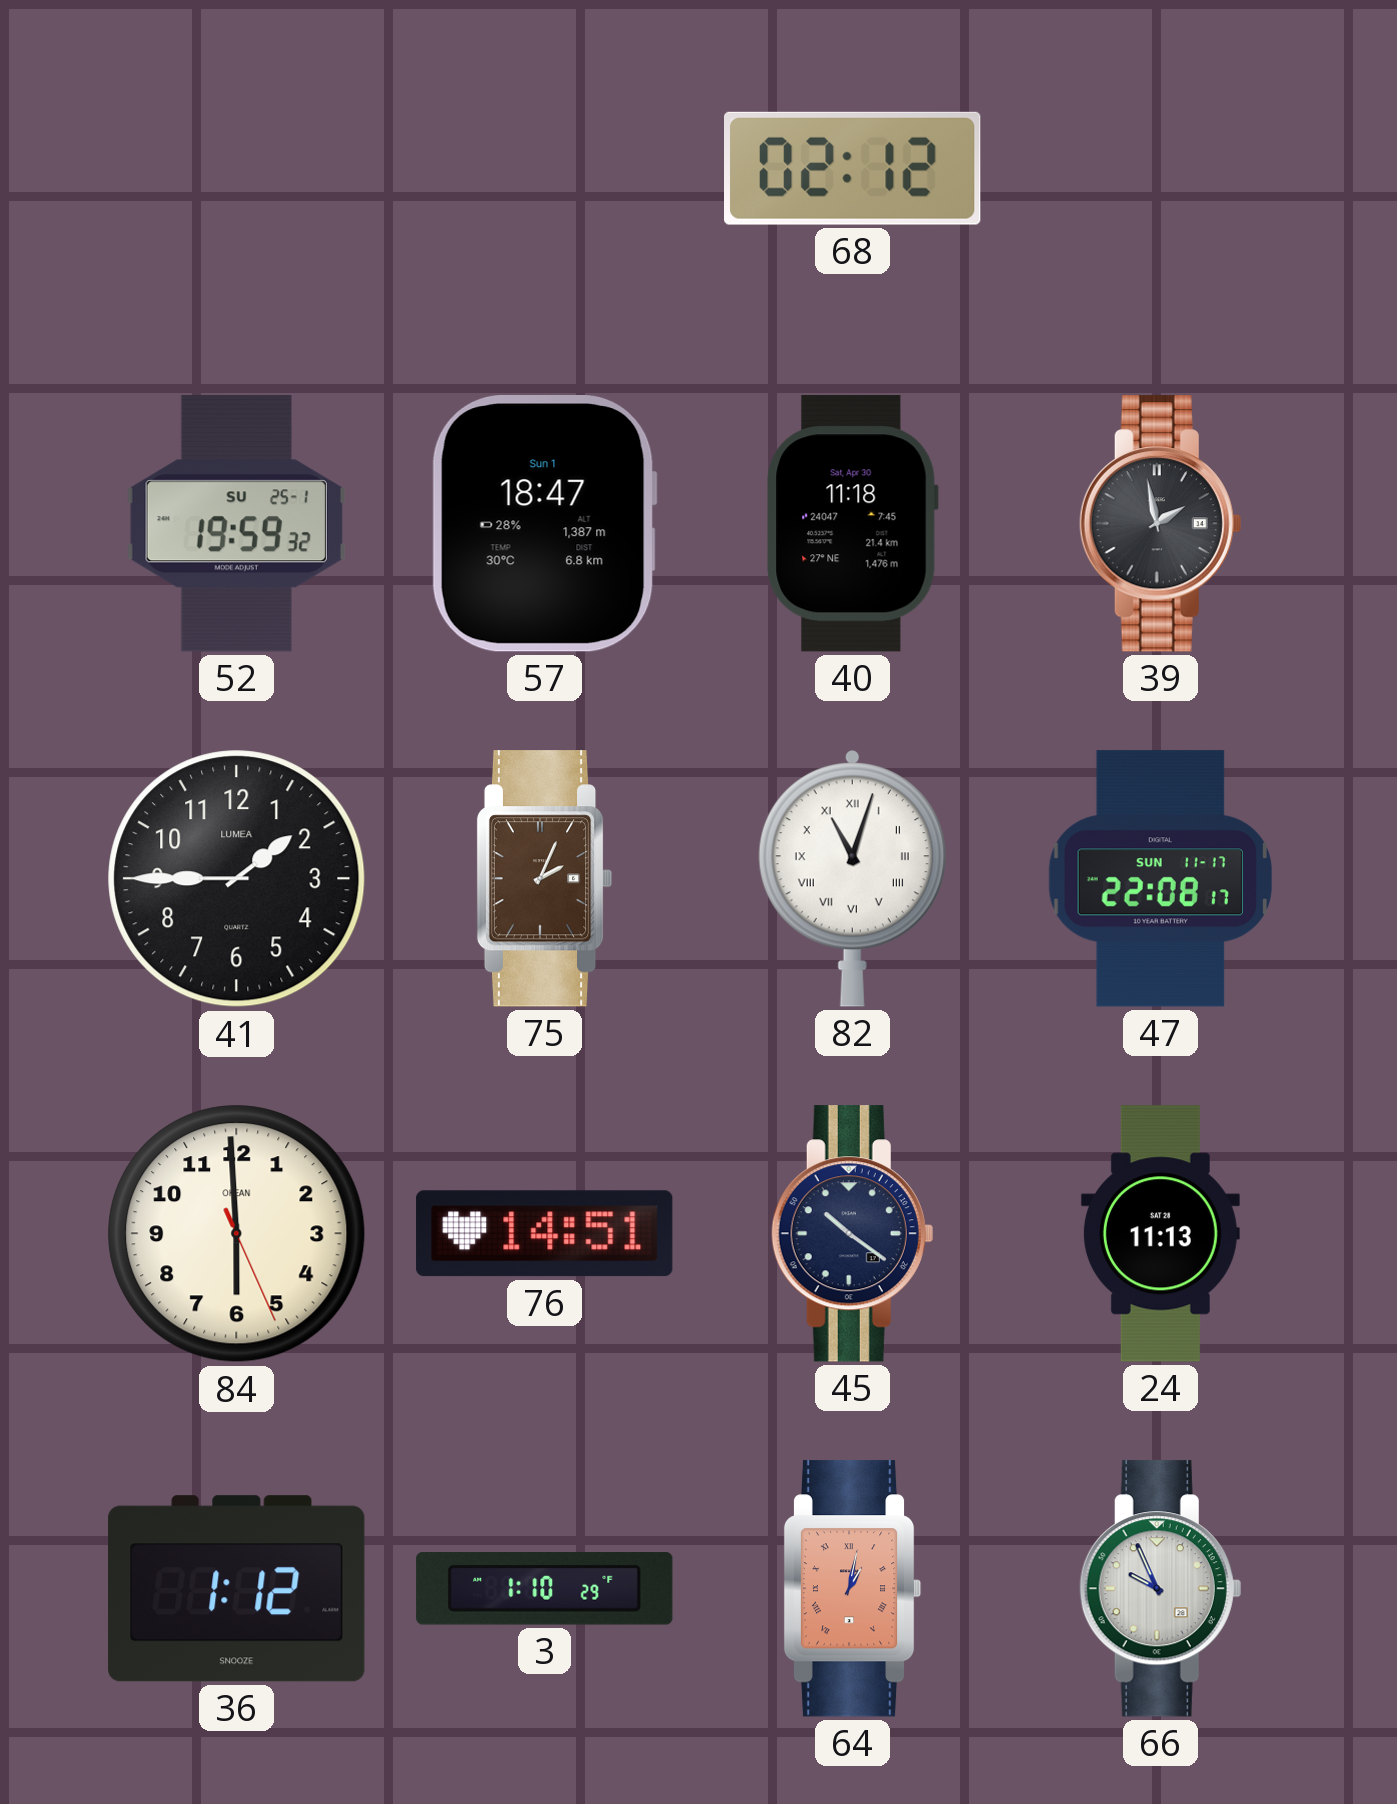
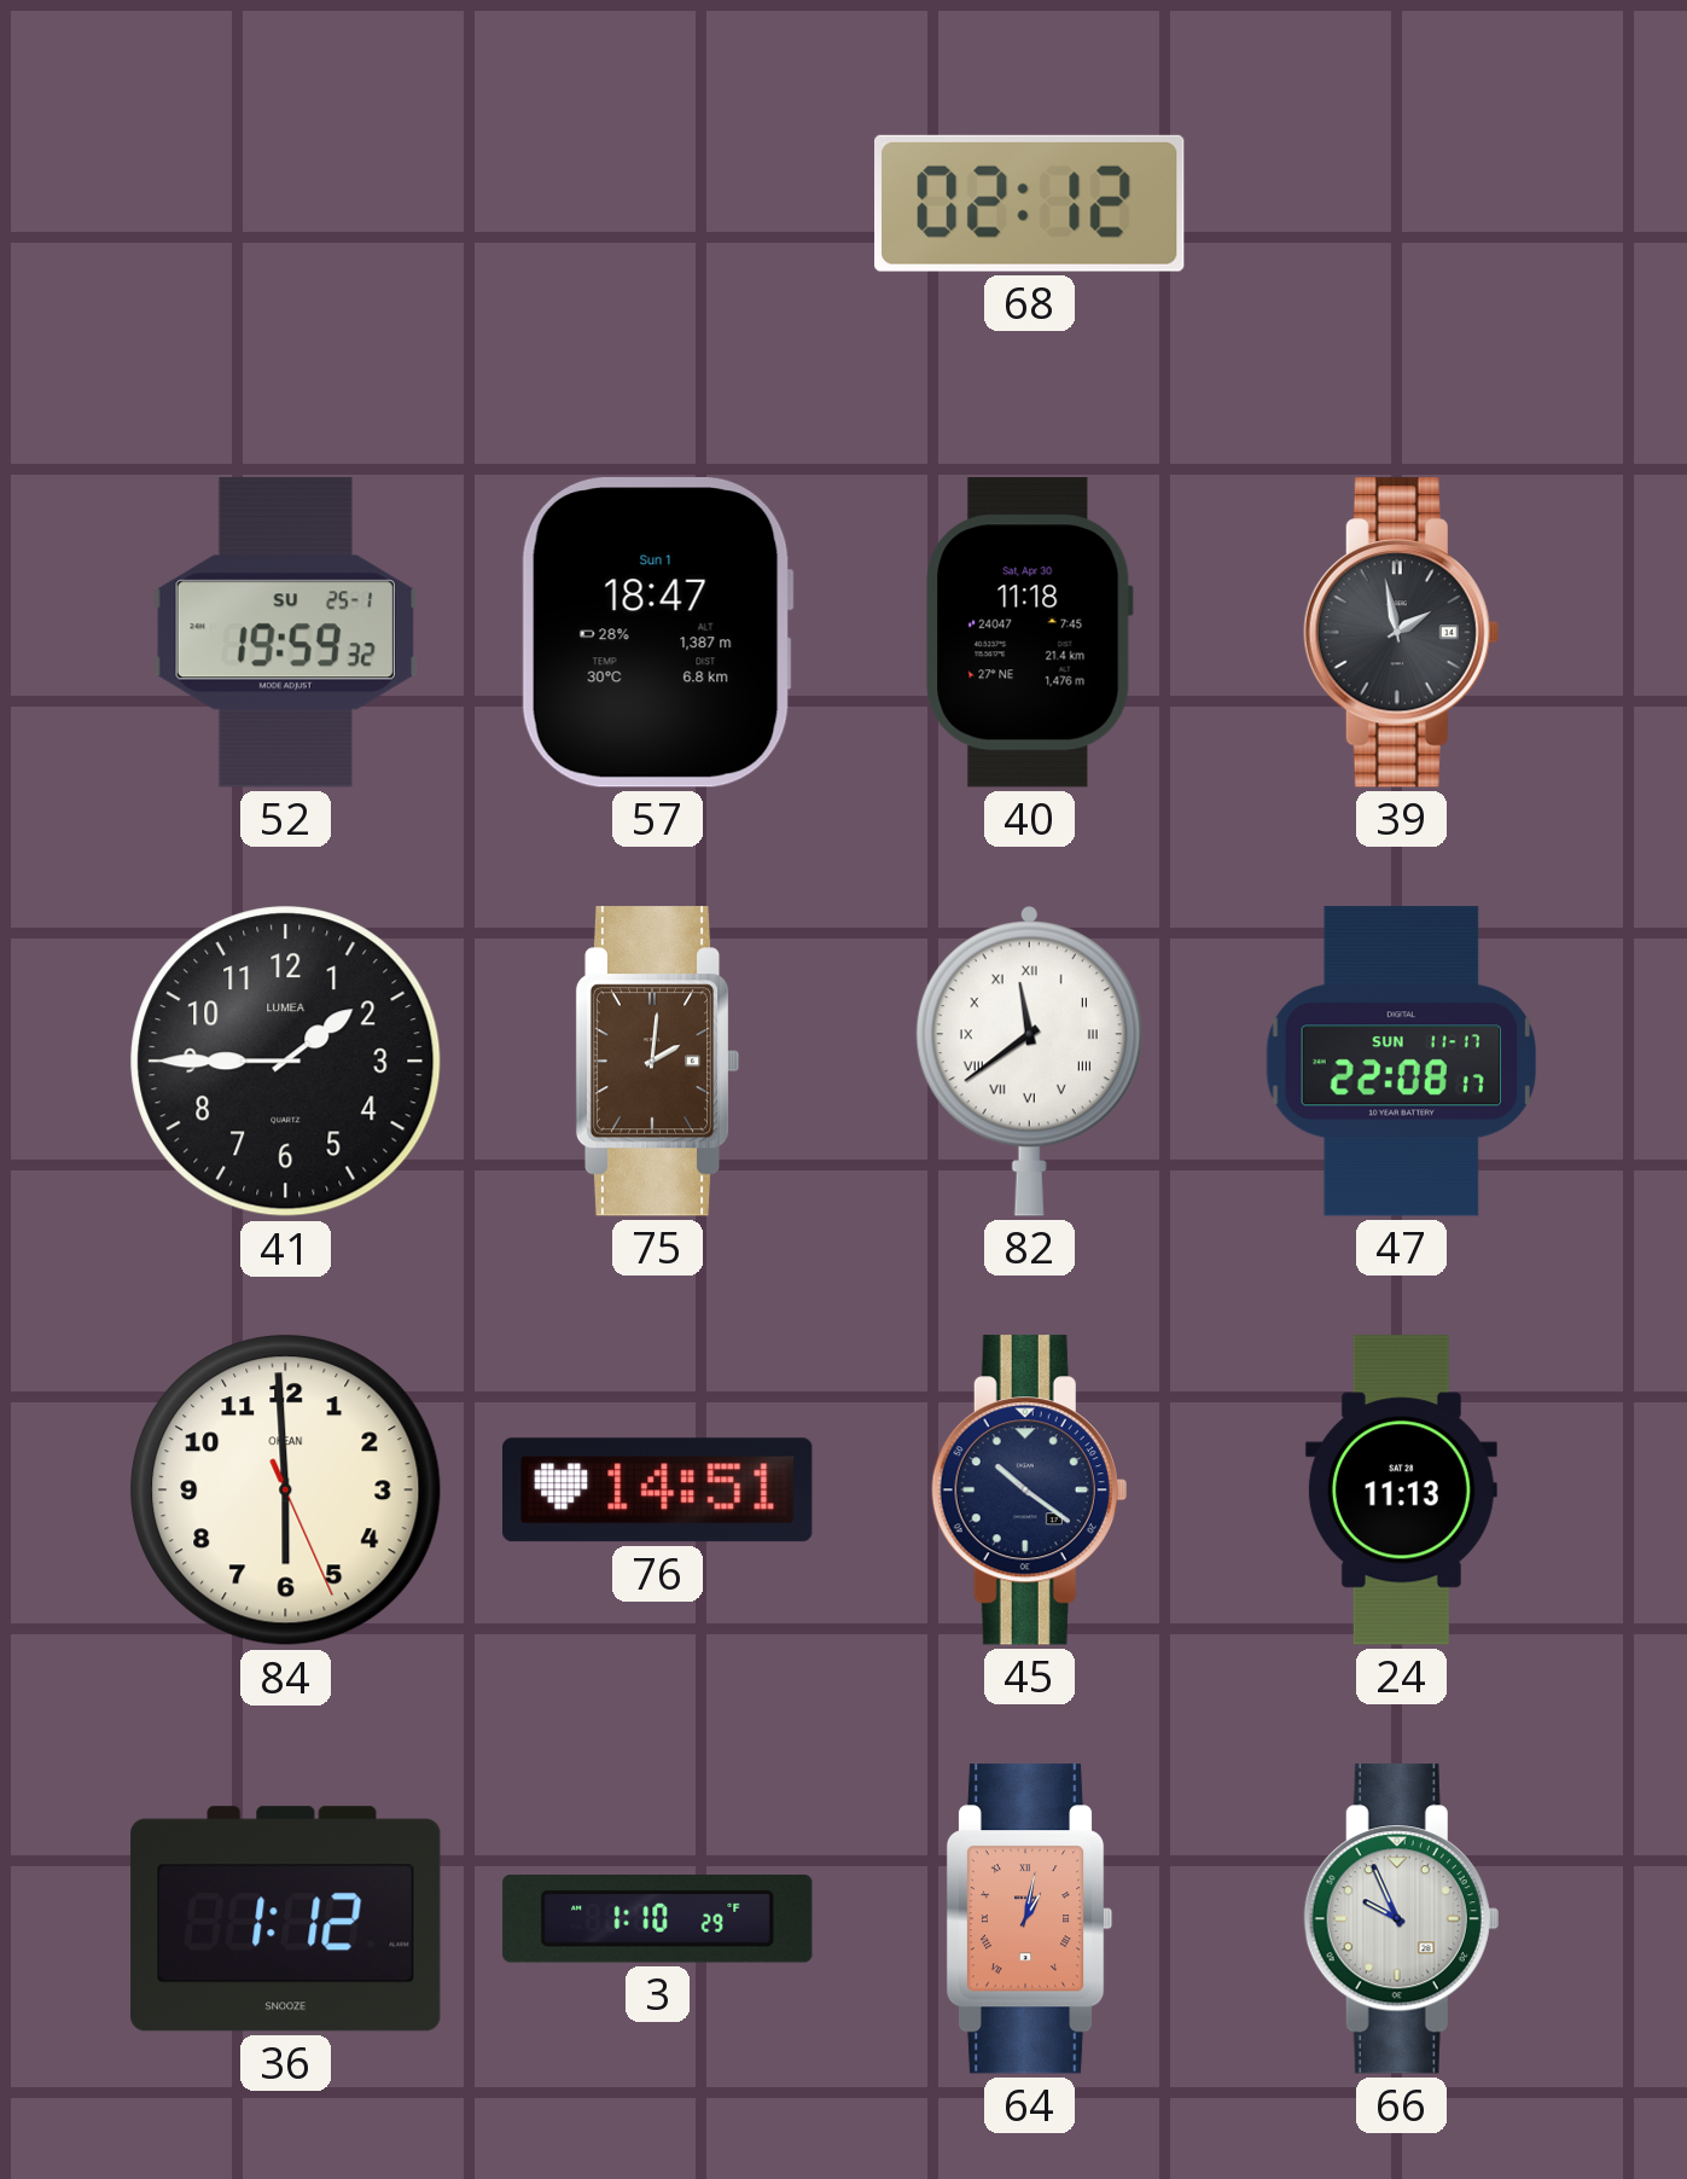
75: 2:04 -> 2:01
82: 11:03 -> 11:39
